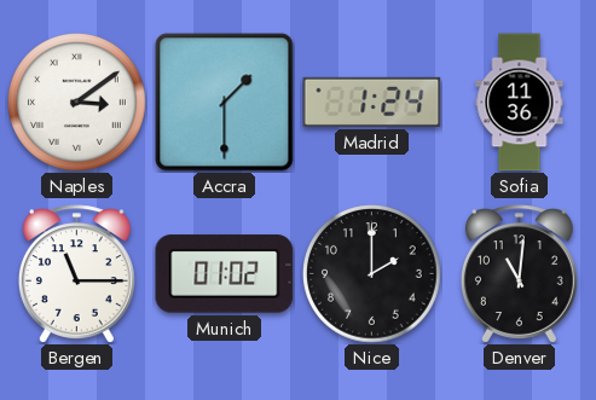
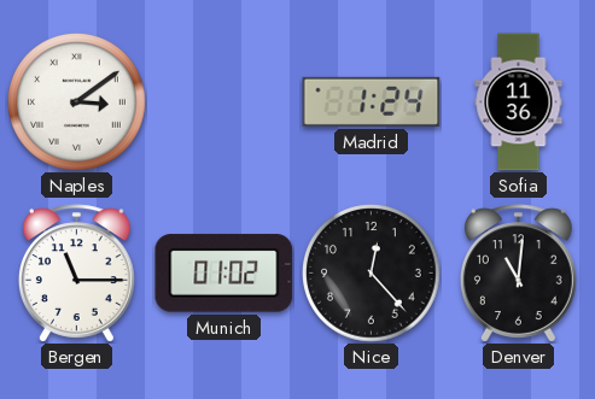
Accra: 1:30 -> none
Nice: 2:00 -> 12:23
